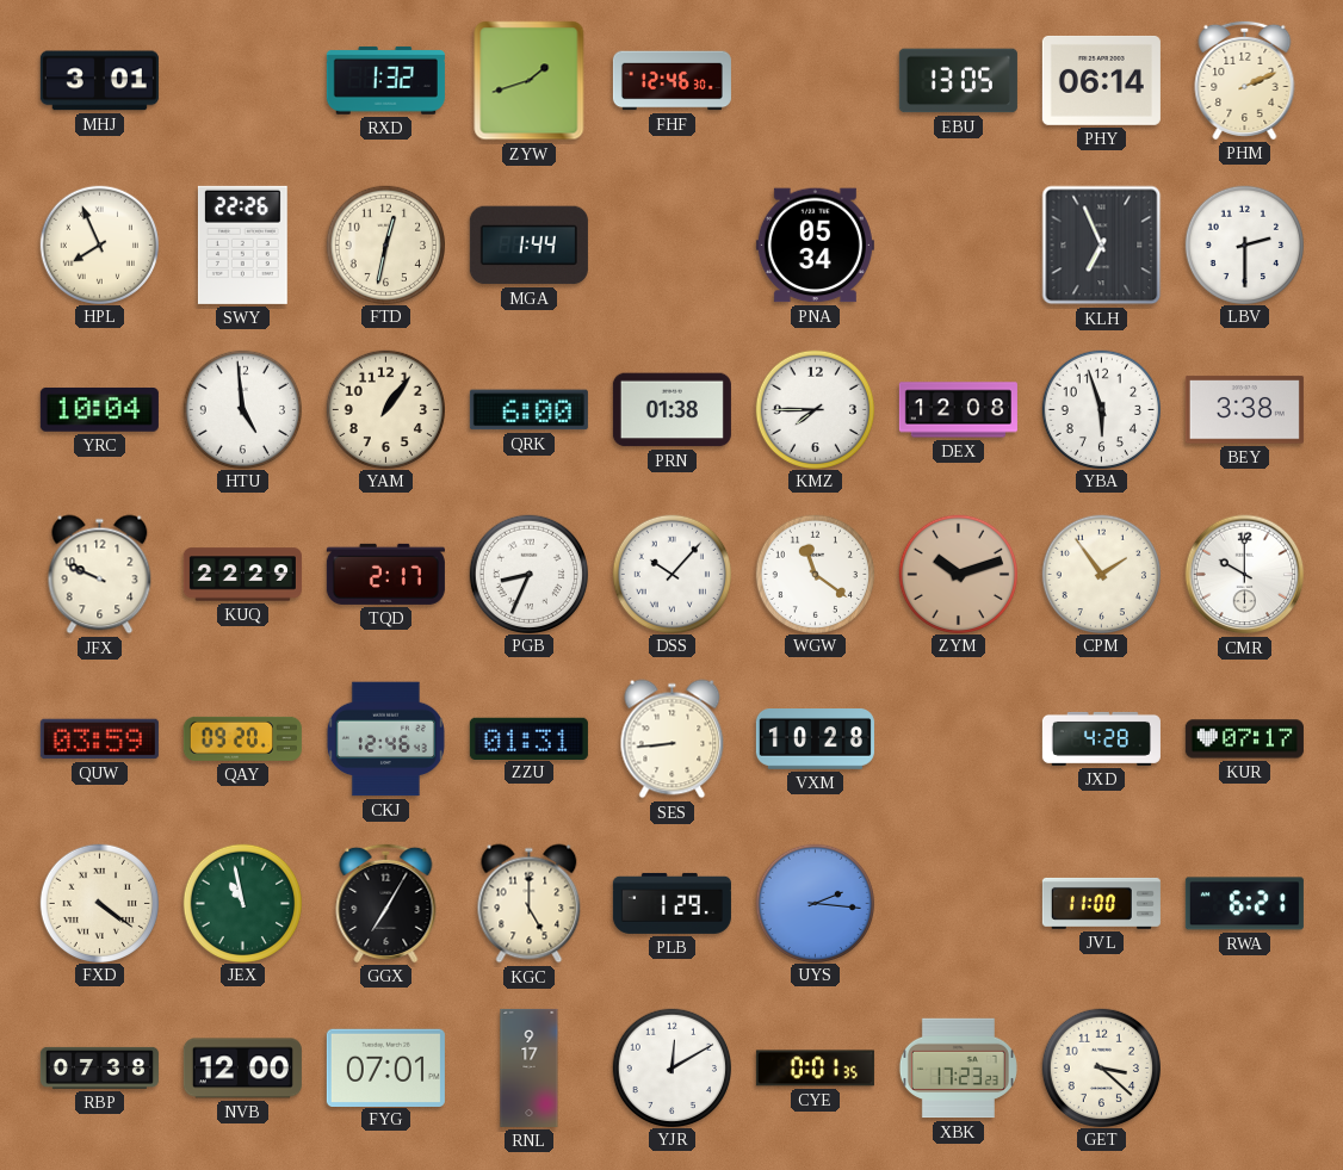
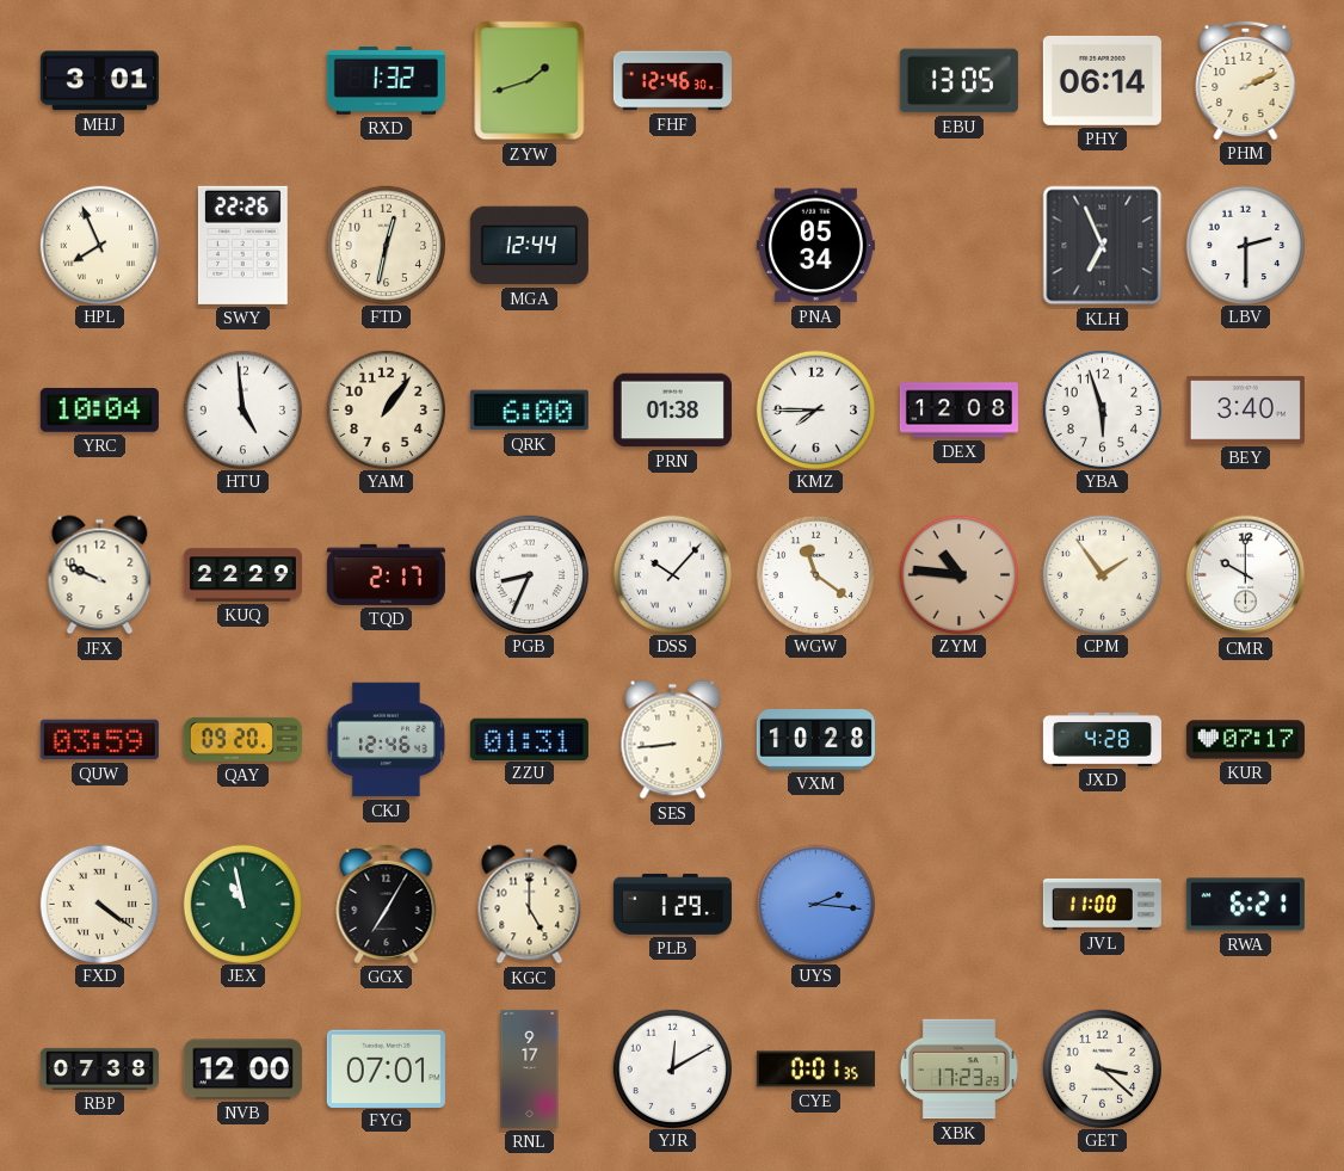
MGA: 1:44 -> 12:44
BEY: 3:38 -> 3:40
ZYM: 10:12 -> 10:46
